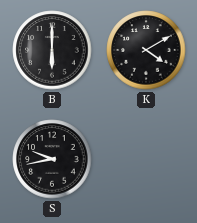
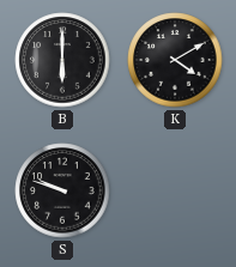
S: 9:43 -> 9:48
